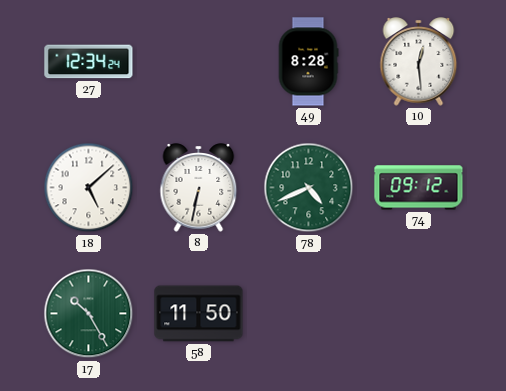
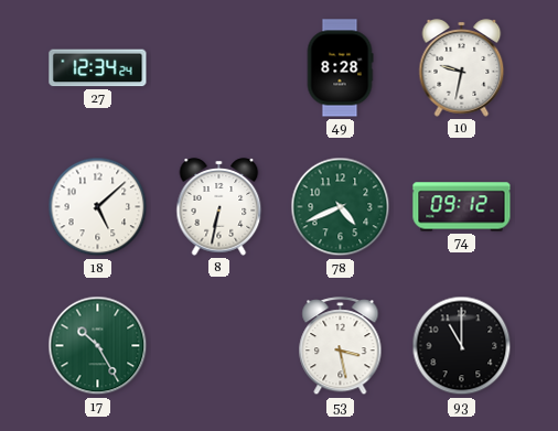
10: 12:29 -> 9:32
58: 11:50 -> none
53: none -> 3:28
93: none -> 11:00
